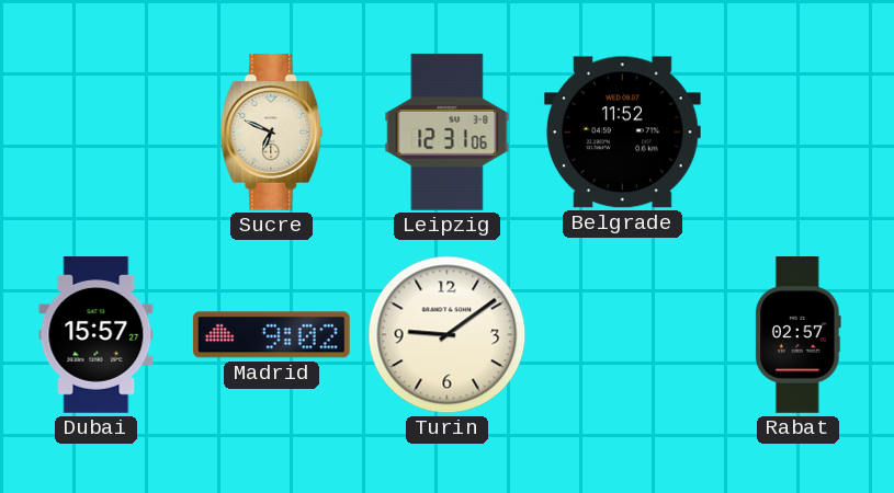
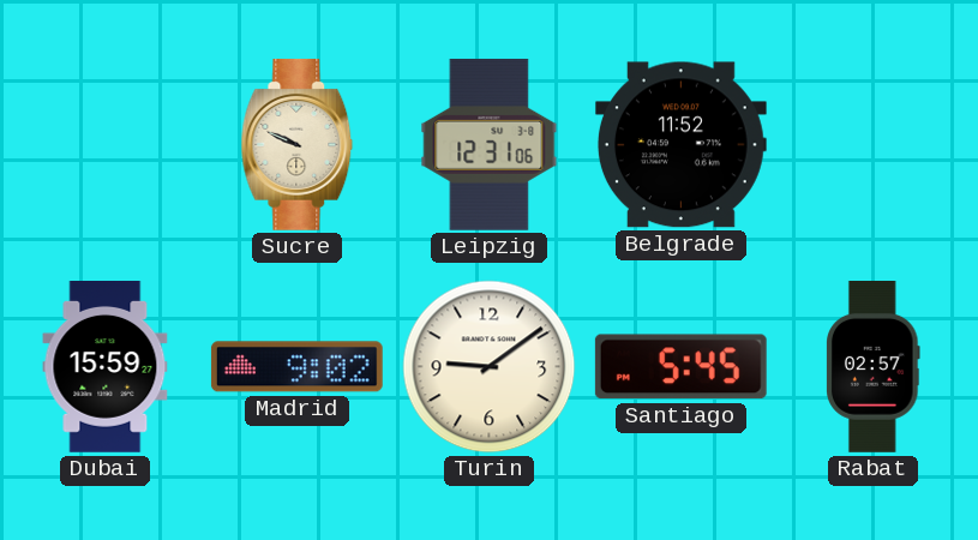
Sucre: 6:49 -> 9:49
Dubai: 15:57 -> 15:59
Santiago: none -> 5:45
